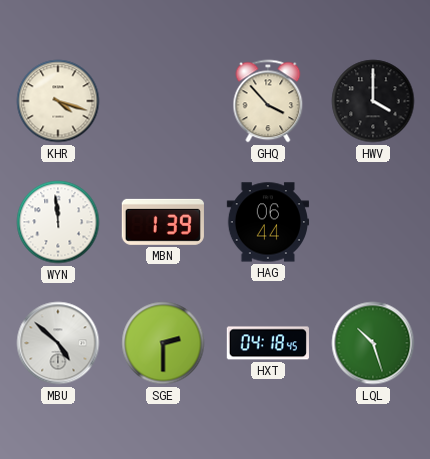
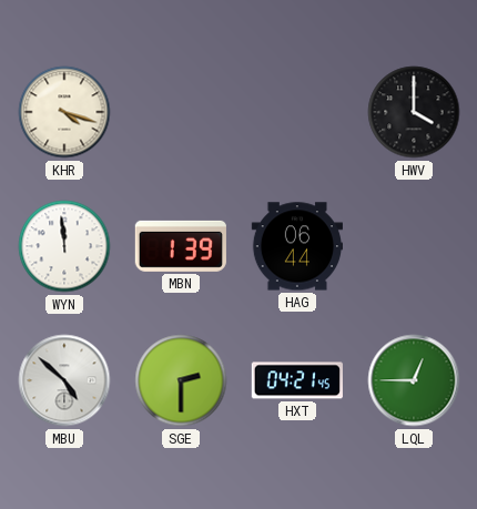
GHQ: 3:53 -> none
HXT: 04:18 -> 04:21
LQL: 10:27 -> 12:45
